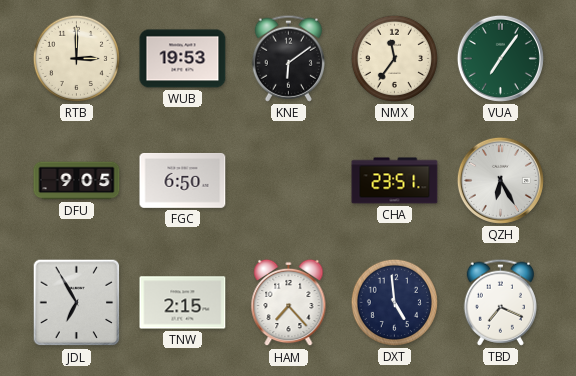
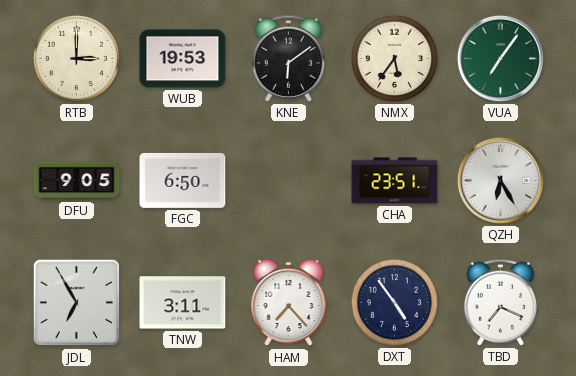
NMX: 11:36 -> 5:36
TNW: 2:15 -> 3:11
DXT: 4:59 -> 4:54
